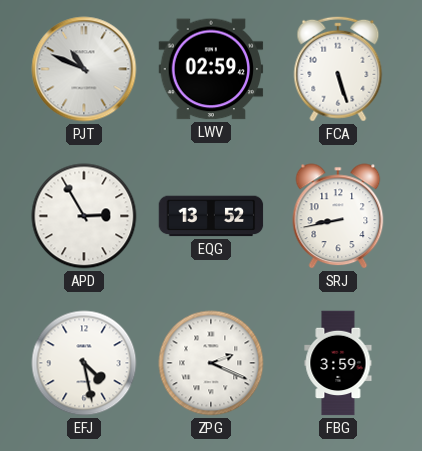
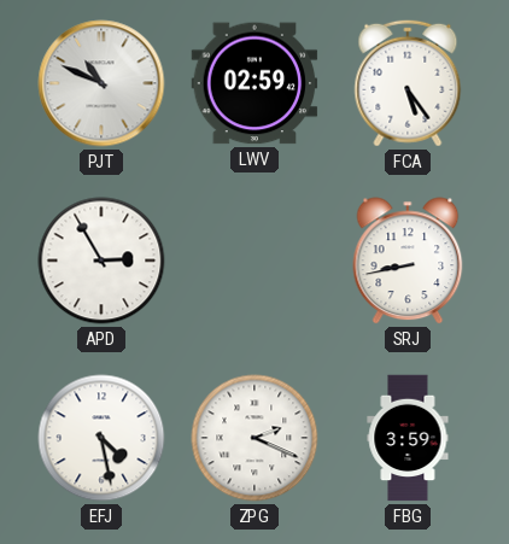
FCA: 5:27 -> 5:24
EQG: 13:52 -> none
